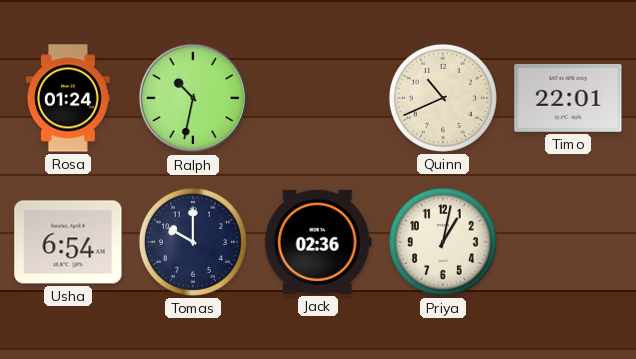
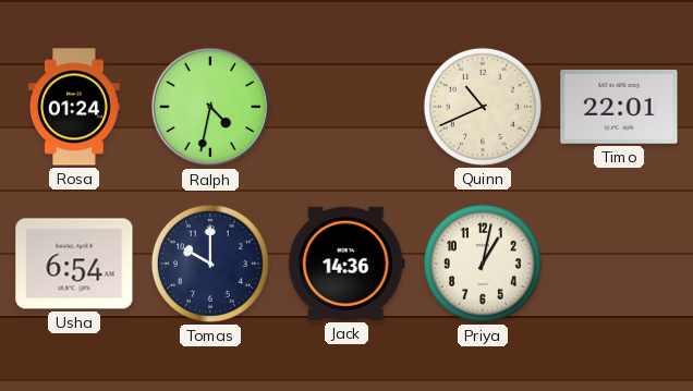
Ralph: 10:32 -> 4:32
Jack: 02:36 -> 14:36
